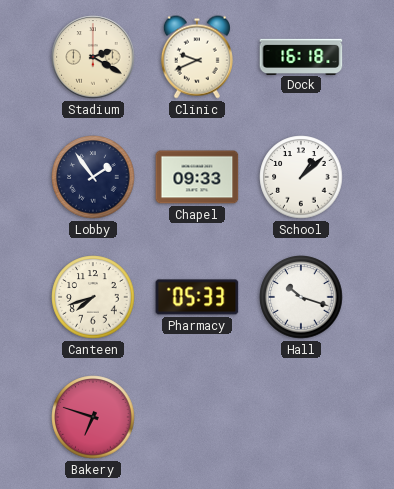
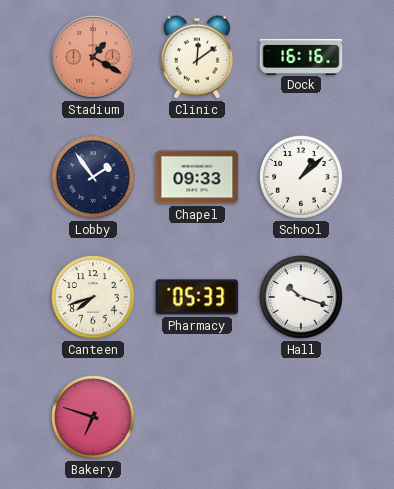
Stadium: 2:20 -> 1:20
Stadium dial: cream -> salmon
Clinic: 9:41 -> 12:09
Dock: 16:18 -> 16:16
